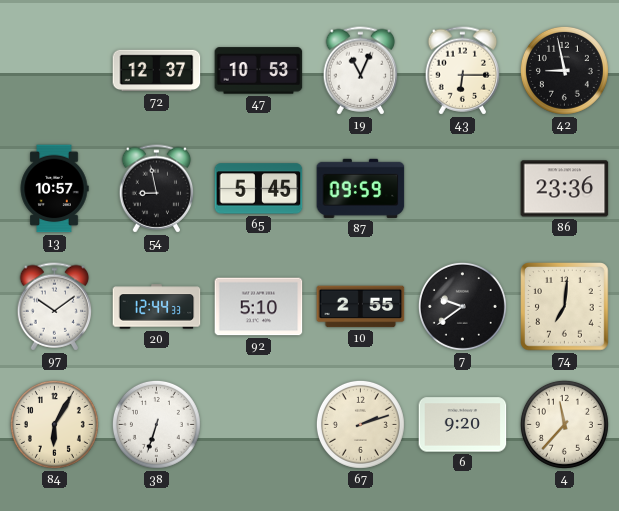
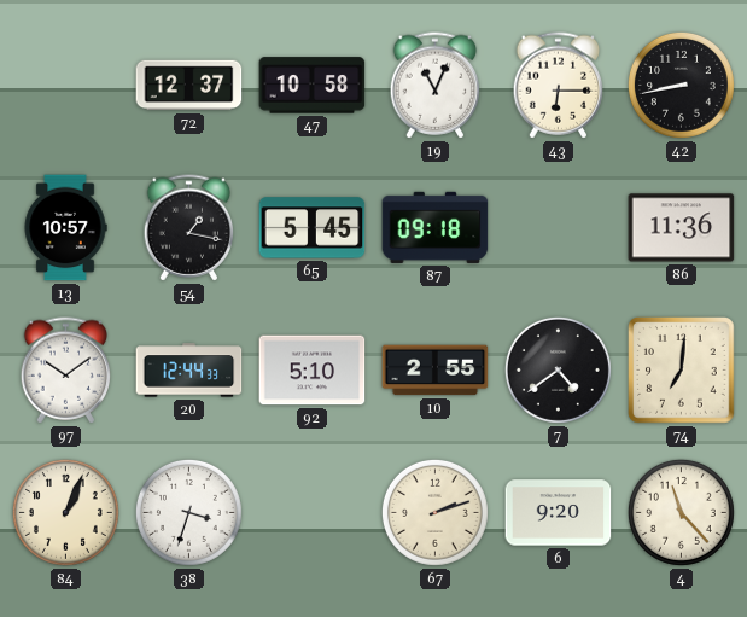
47: 10:53 -> 10:58
42: 8:58 -> 8:43
54: 8:58 -> 1:17
87: 09:59 -> 09:18
86: 23:36 -> 11:36
7: 9:39 -> 4:39
84: 6:05 -> 1:04
38: 6:33 -> 3:33
4: 11:37 -> 11:23
